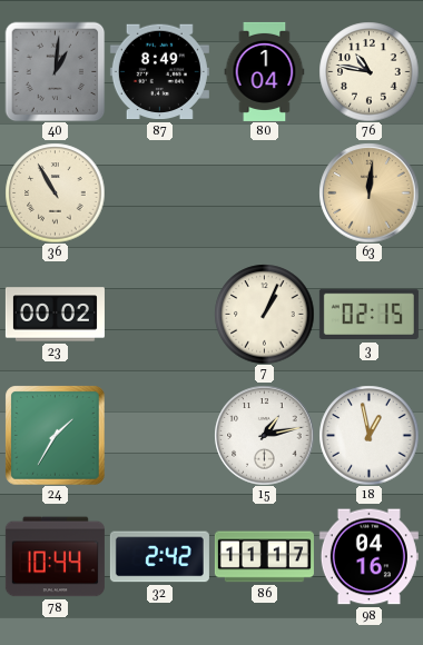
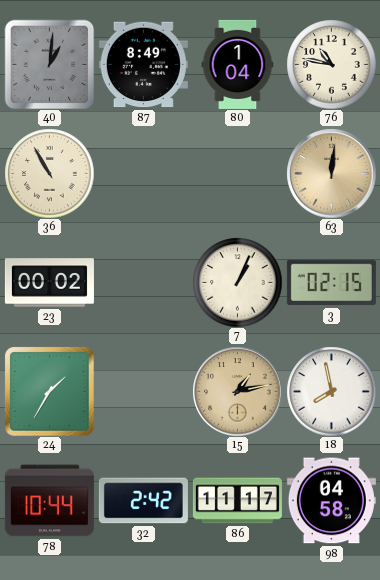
15 dial: white -> champagne
18: 12:58 -> 7:58
98: 04:16 -> 04:58
